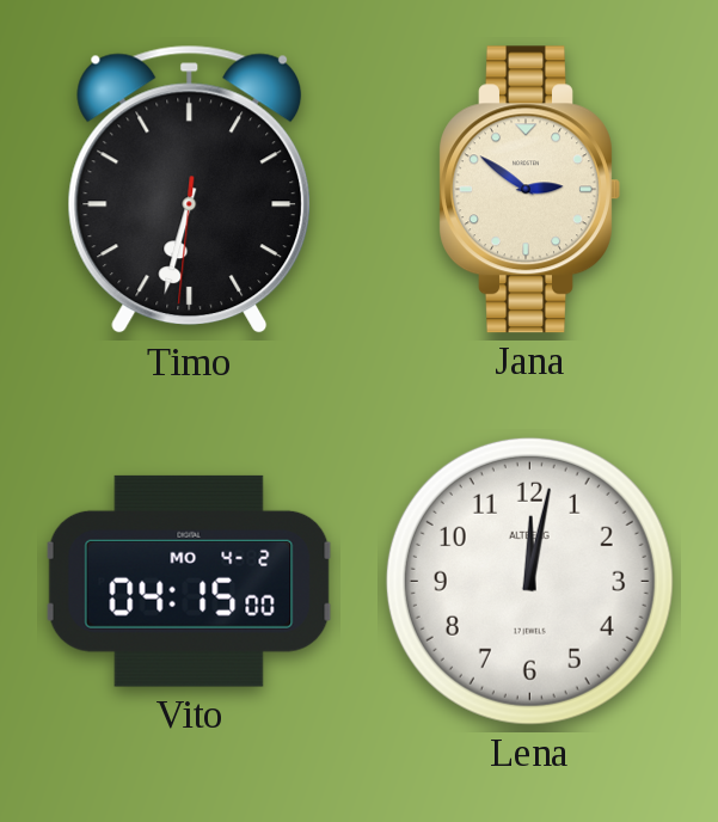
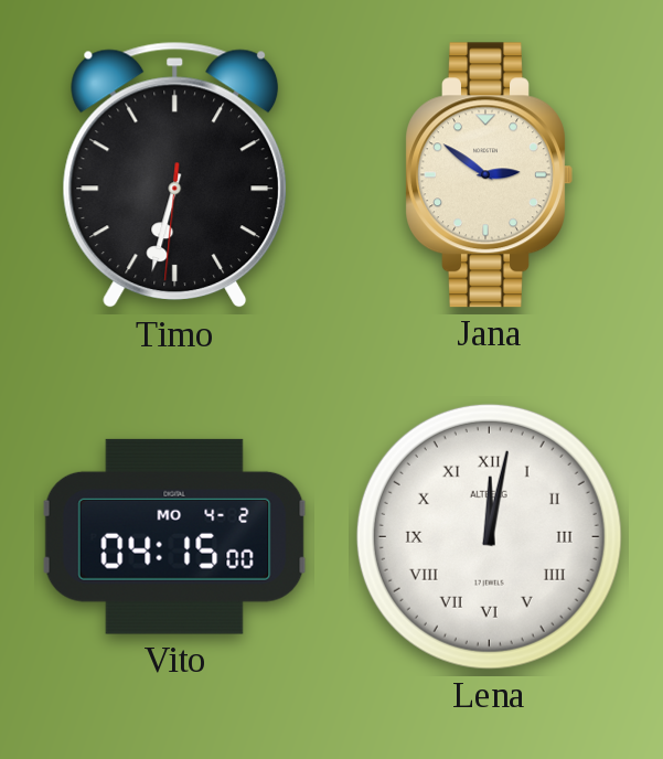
Lena numerals: Arabic -> Roman
